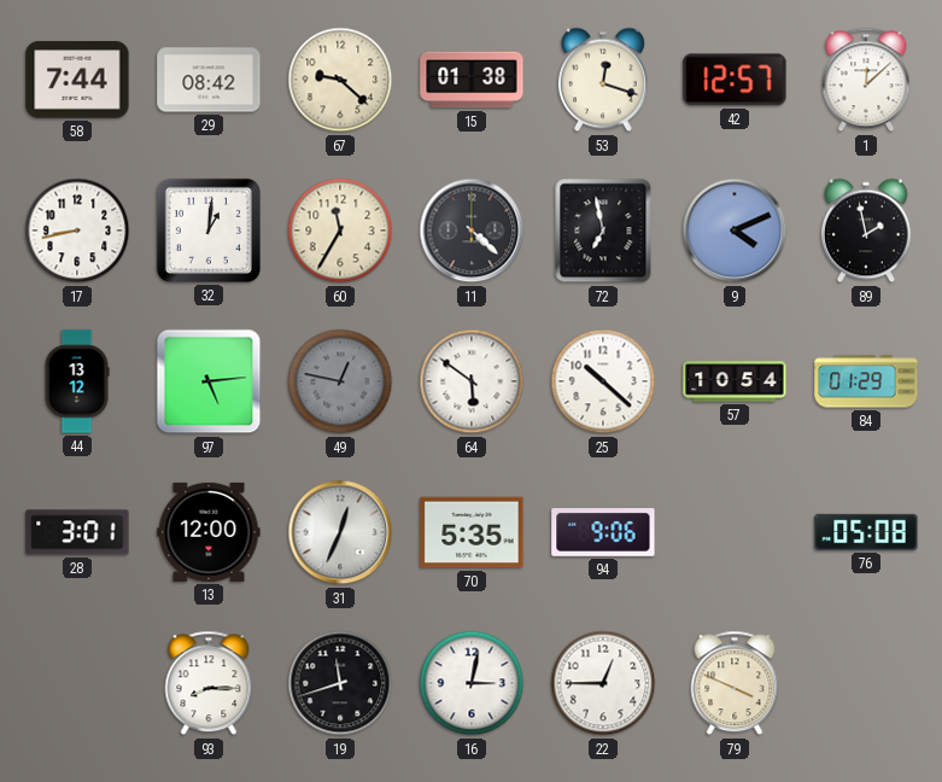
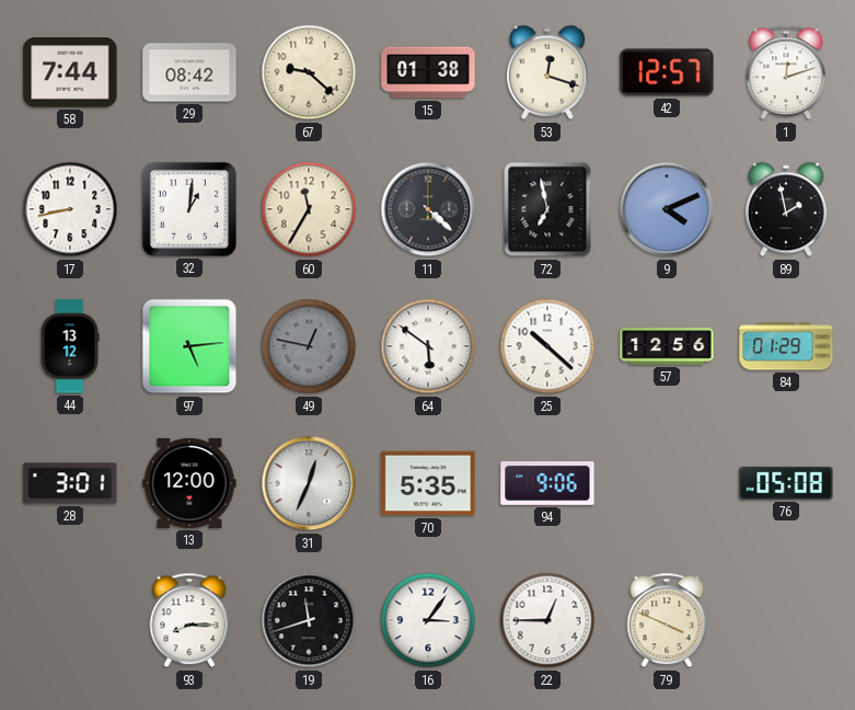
1: 12:08 -> 12:12
57: 10:54 -> 12:56
16: 3:02 -> 3:06
